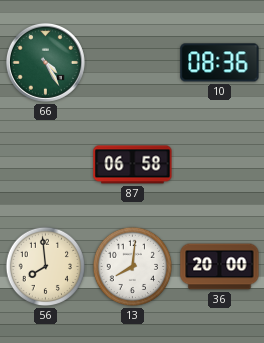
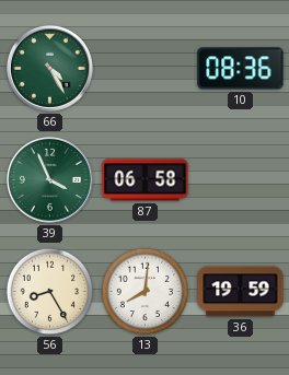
39: none -> 3:56
56: 7:59 -> 8:25
36: 20:00 -> 19:59
